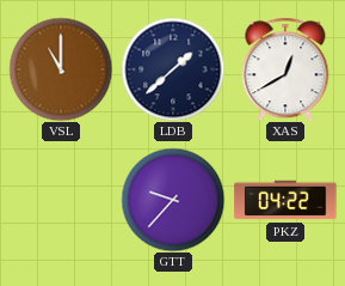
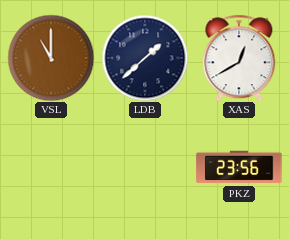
GTT: 9:37 -> none
PKZ: 04:22 -> 23:56
